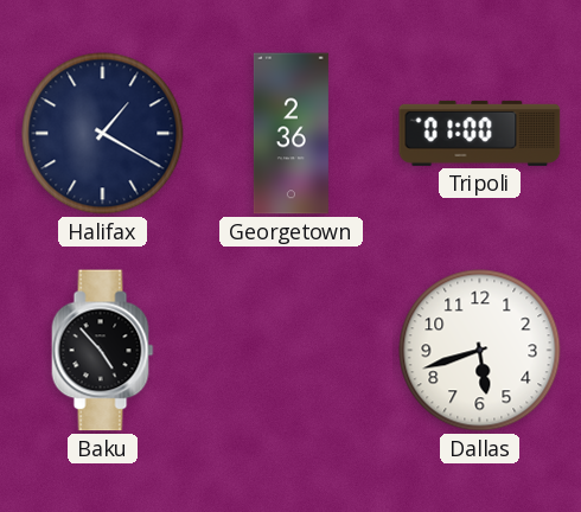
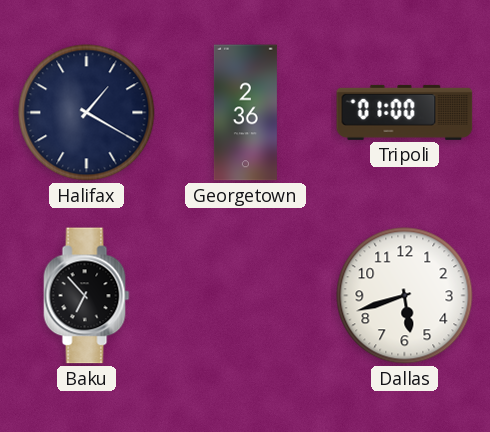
Baku: 4:53 -> 6:53
